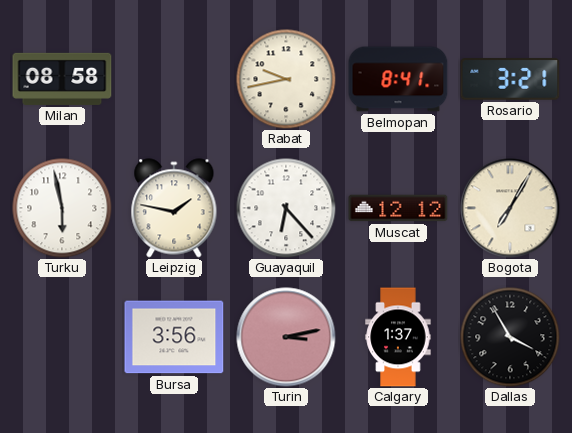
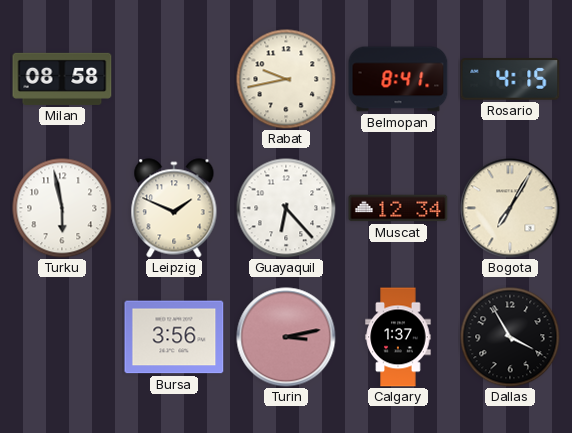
Rosario: 3:21 -> 4:15
Leipzig: 1:47 -> 1:49
Muscat: 12:12 -> 12:34
